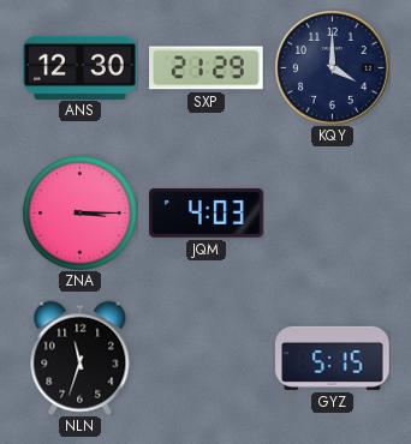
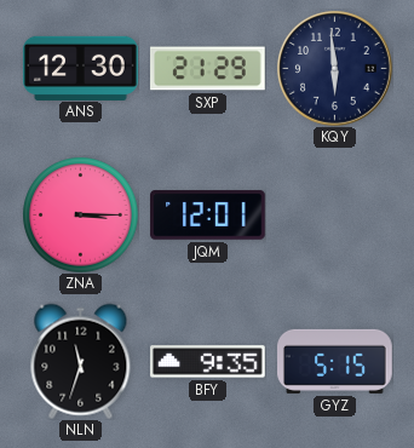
KQY: 4:00 -> 5:59
JQM: 4:03 -> 12:01
BFY: none -> 9:35
